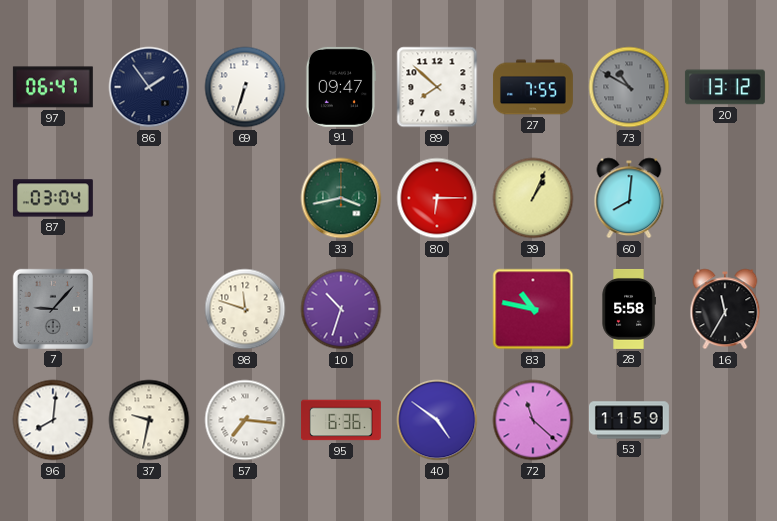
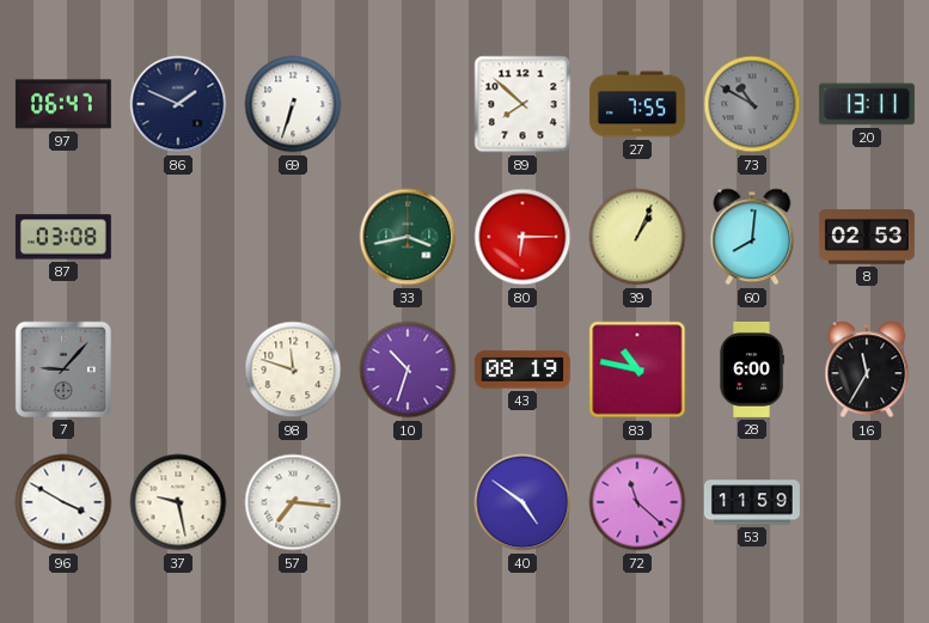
86: 1:54 -> 1:49
91: 09:47 -> none
20: 13:12 -> 13:11
87: 03:04 -> 03:08
8: none -> 02:53
43: none -> 08:19
28: 5:58 -> 6:00
96: 8:01 -> 3:50
37: 9:32 -> 9:28
95: 6:36 -> none
